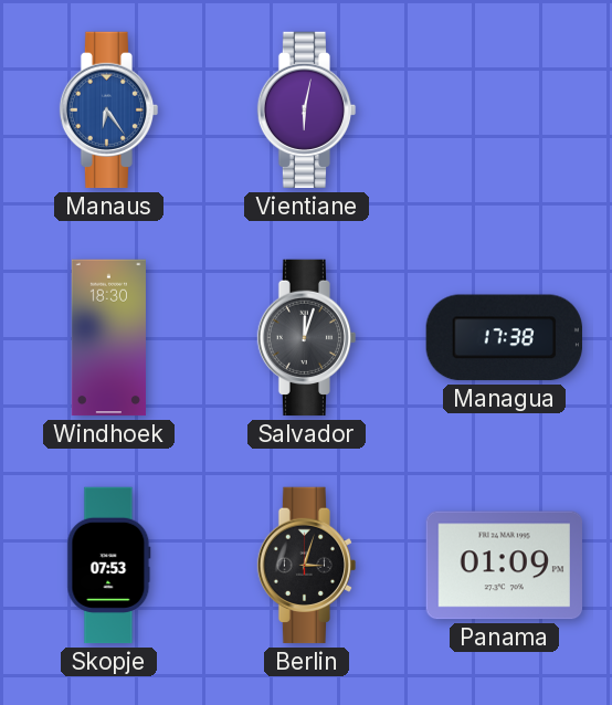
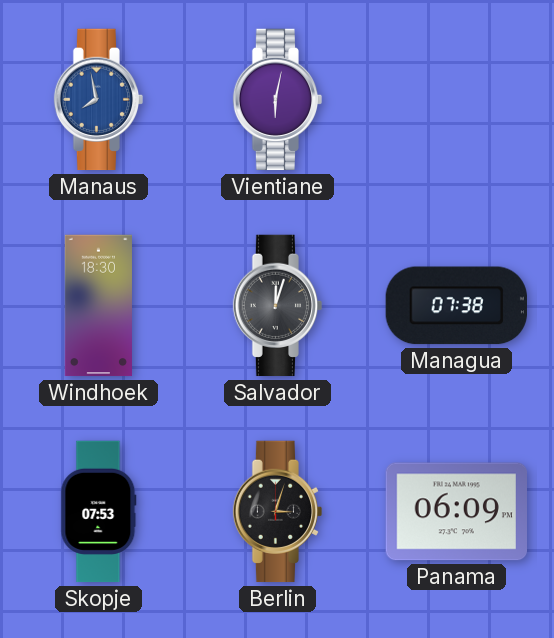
Manaus: 6:24 -> 7:58
Managua: 17:38 -> 07:38
Panama: 01:09 -> 06:09
